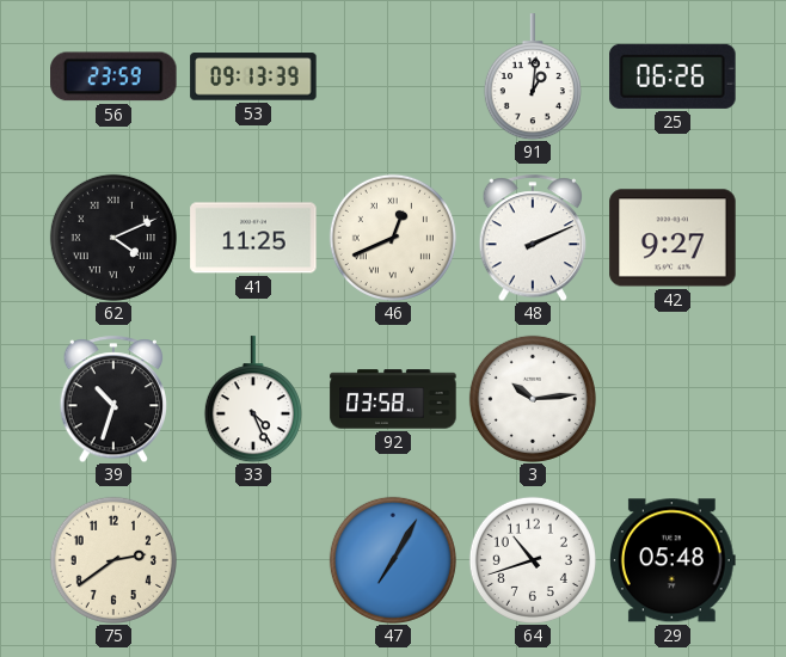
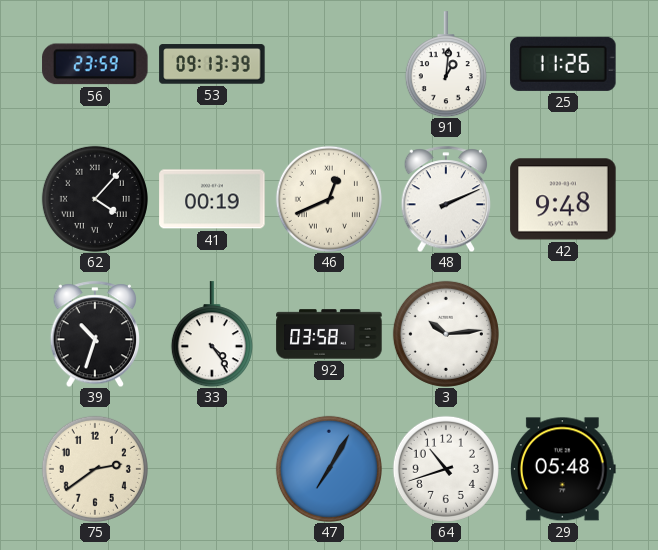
25: 06:26 -> 11:26
62: 4:11 -> 4:07
41: 11:25 -> 00:19
42: 9:27 -> 9:48
33: 4:26 -> 4:24
